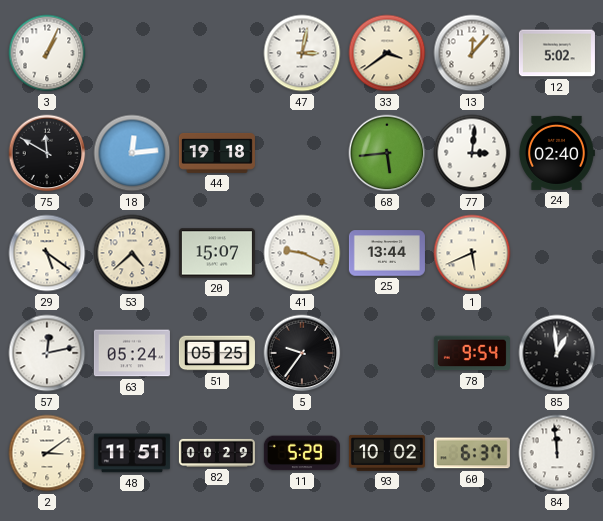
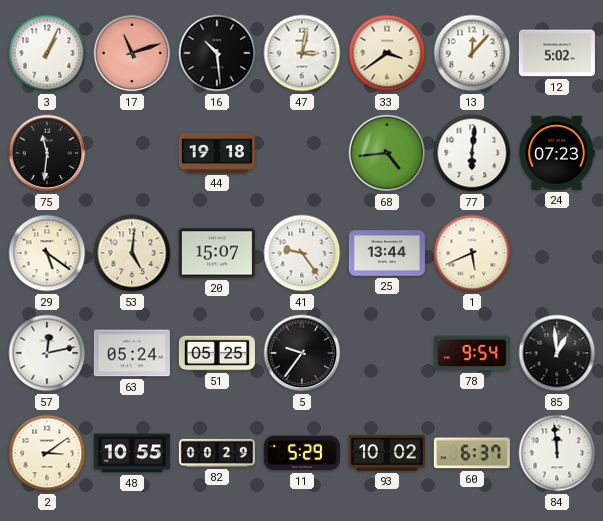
17: none -> 11:12
16: none -> 10:29
75: 11:50 -> 11:31
18: 12:14 -> none
68: 5:44 -> 4:44
77: 3:01 -> 6:01
24: 02:40 -> 07:23
53: 4:38 -> 5:01
41: 9:19 -> 9:24
48: 11:51 -> 10:55
